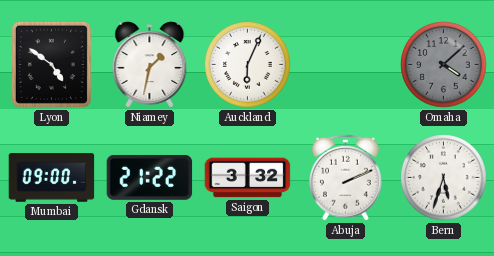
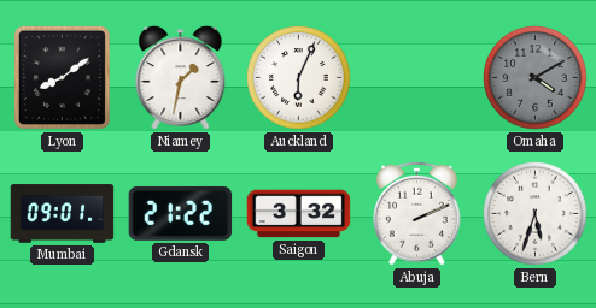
Lyon: 4:51 -> 8:09
Omaha: 4:08 -> 4:10
Mumbai: 09:00 -> 09:01
